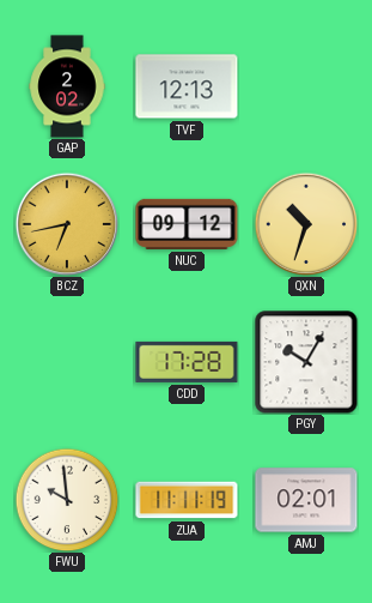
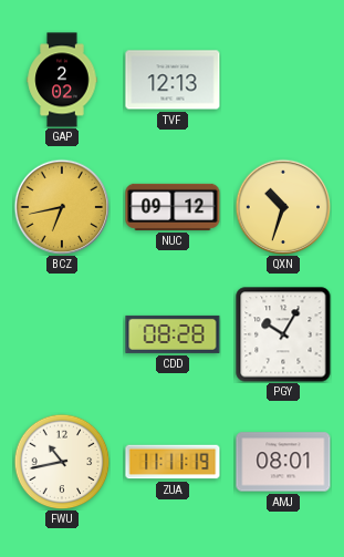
CDD: 17:28 -> 08:28
FWU: 9:59 -> 10:43
AMJ: 02:01 -> 08:01
